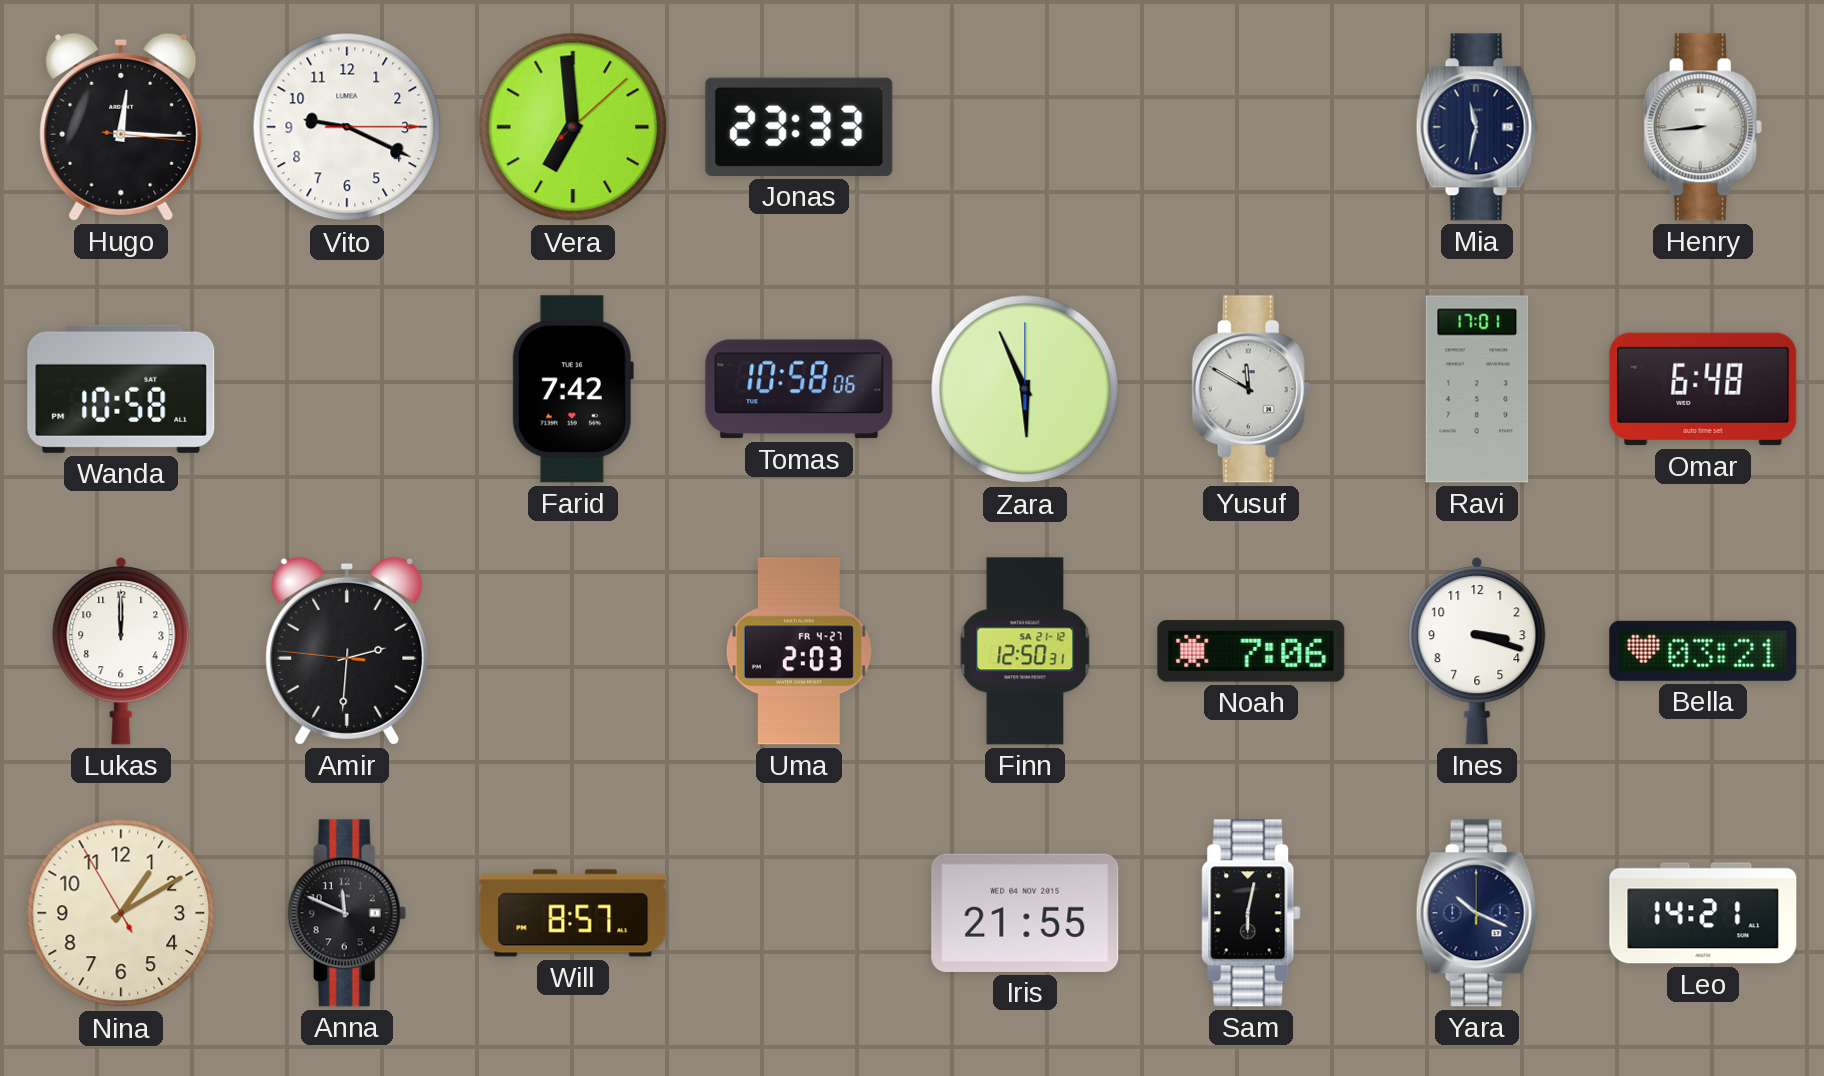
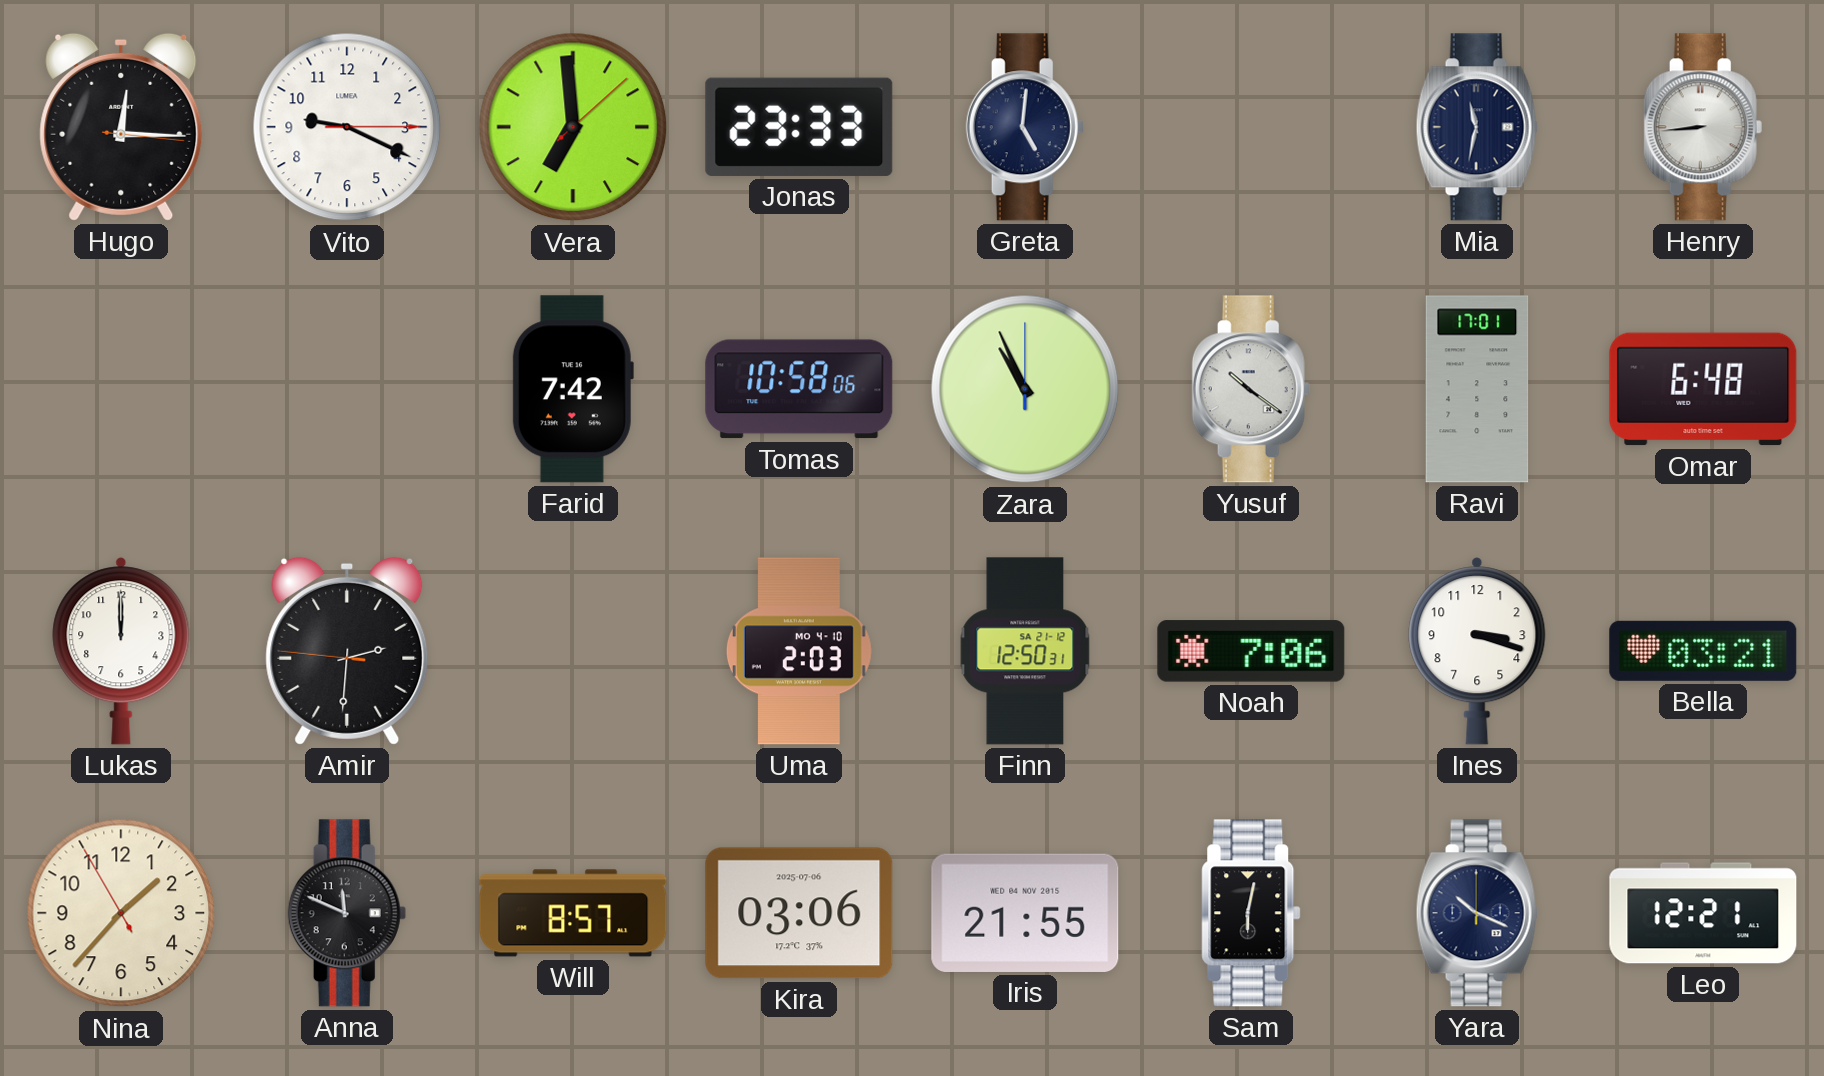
Greta: none -> 5:01
Wanda: 10:58 -> none
Zara: 5:56 -> 10:56
Yusuf: 11:50 -> 10:21
Uma date: FR 4-27 -> MO 4-10
Nina: 1:09 -> 1:36
Kira: none -> 03:06
Leo: 14:21 -> 12:21
